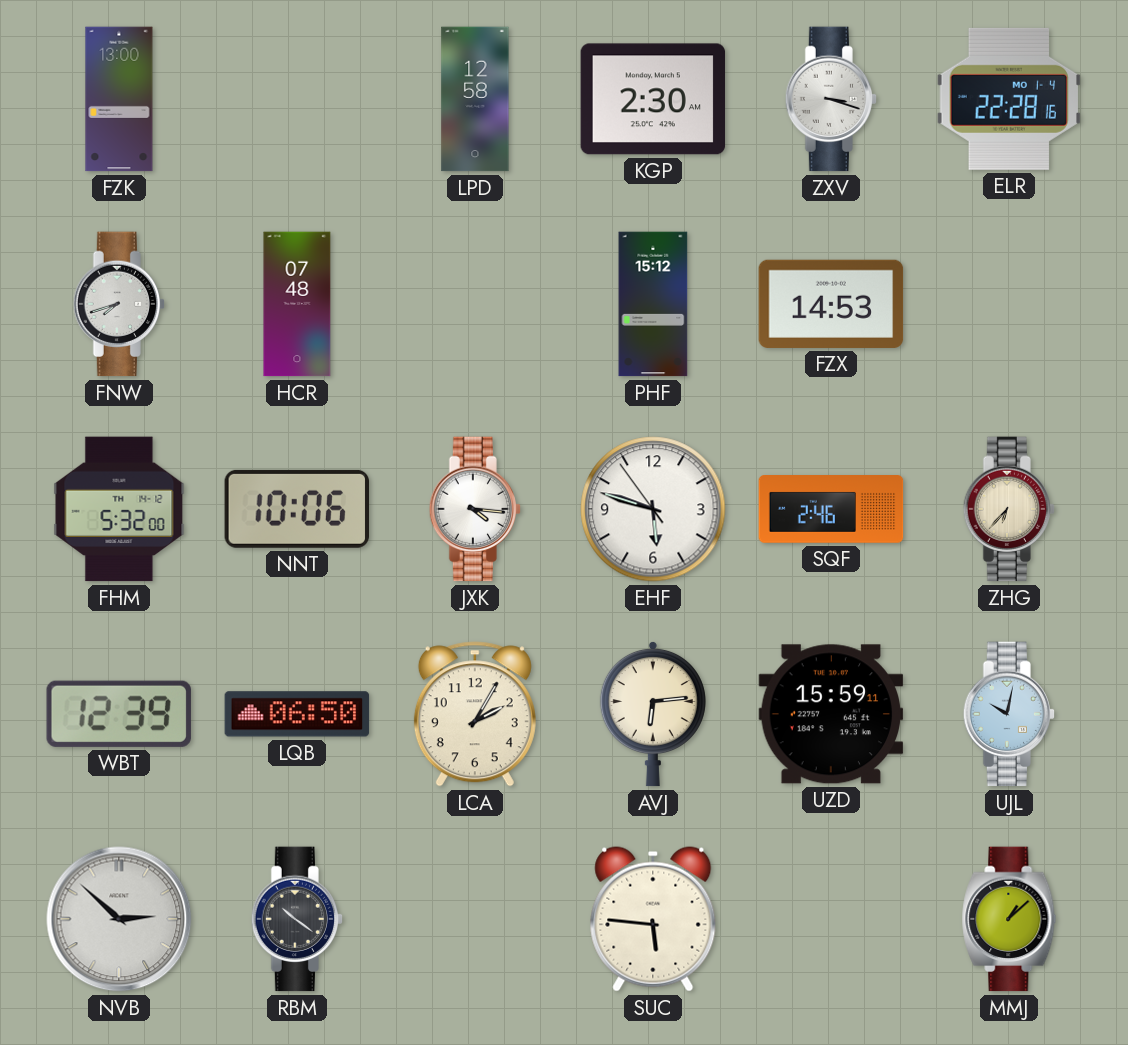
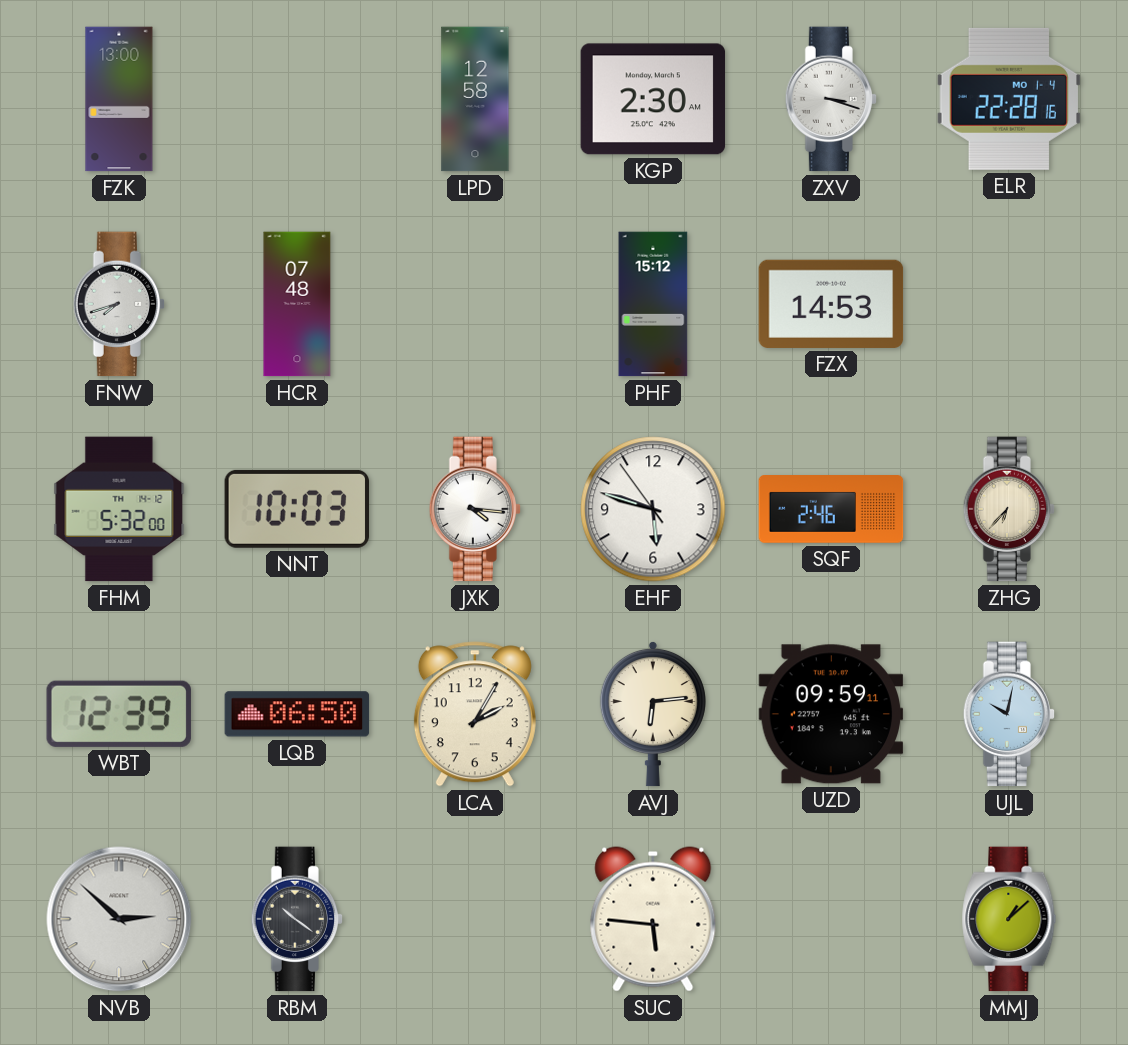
NNT: 10:06 -> 10:03
UZD: 15:59 -> 09:59
